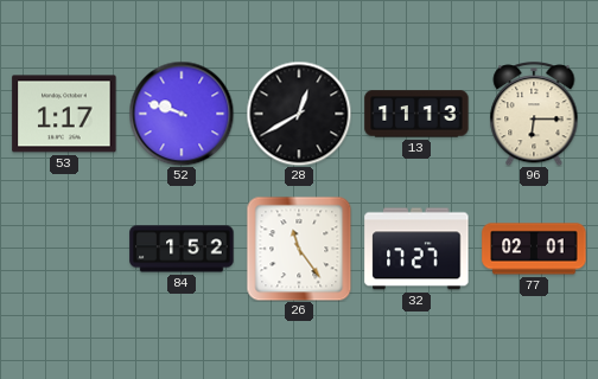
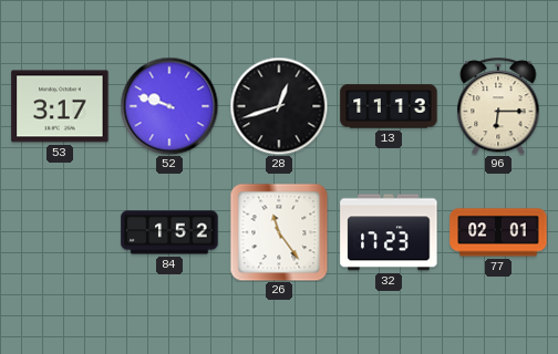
53: 1:17 -> 3:17
28: 12:40 -> 12:42
32: 17:27 -> 17:23
